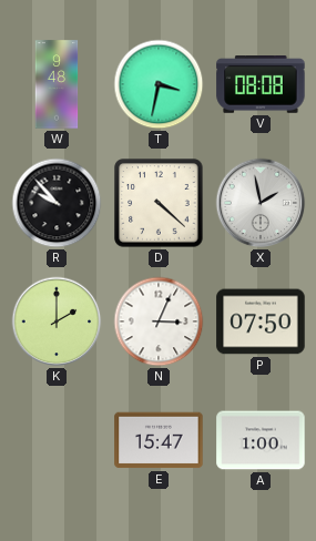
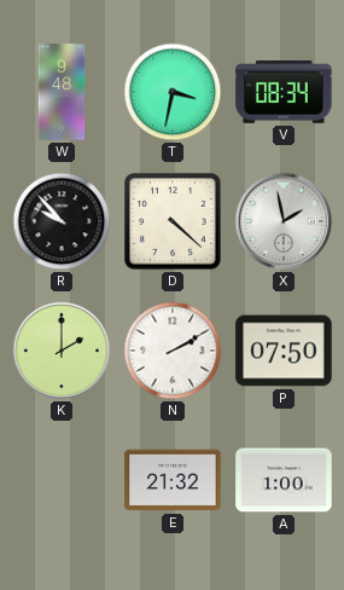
V: 08:08 -> 08:34
N: 3:04 -> 2:10
E: 15:47 -> 21:32
